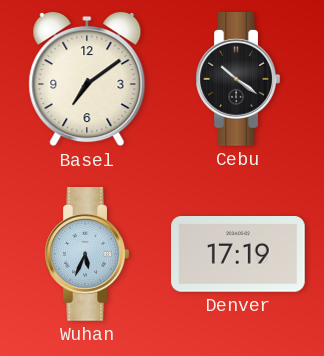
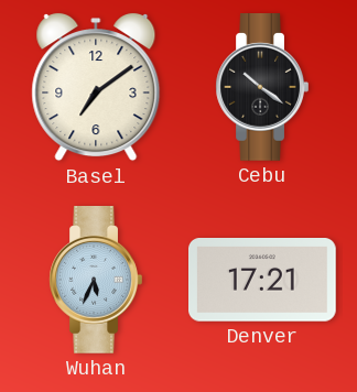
Denver: 17:19 -> 17:21
